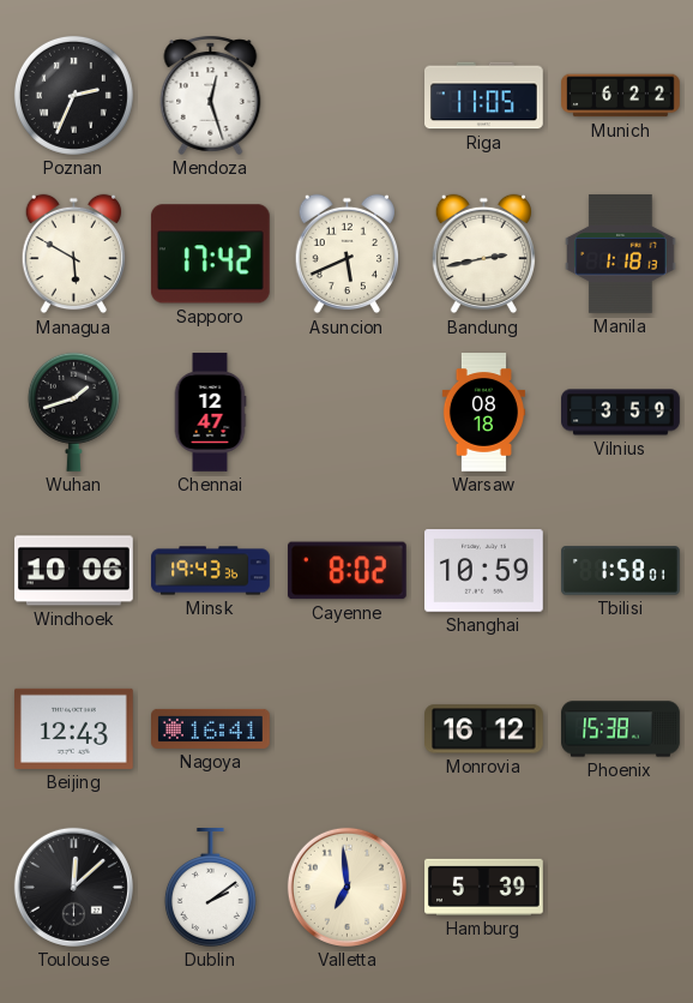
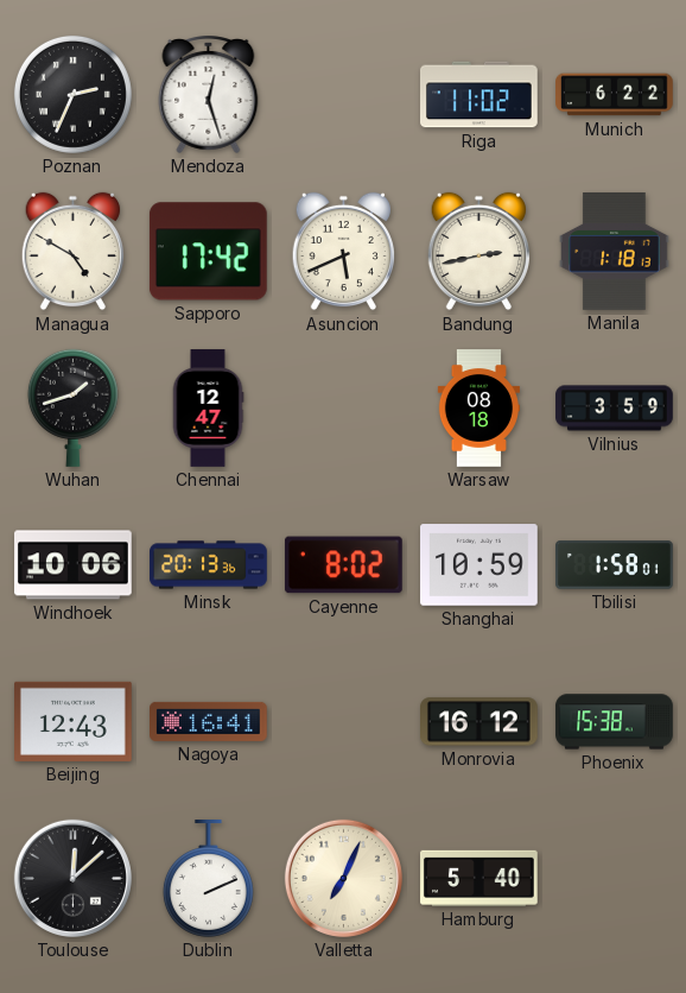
Riga: 11:05 -> 11:02
Managua: 5:50 -> 4:50
Minsk: 19:43 -> 20:13
Dublin: 2:09 -> 2:11
Valletta: 6:59 -> 7:04
Hamburg: 5:39 -> 5:40
